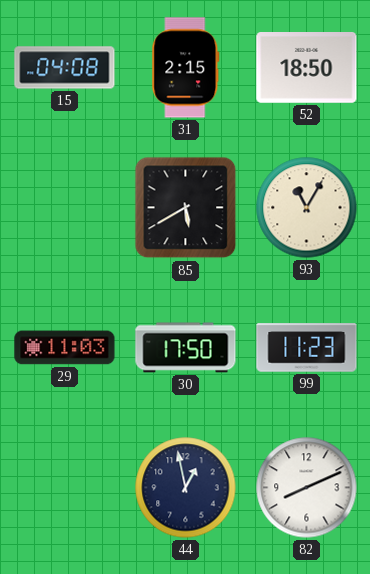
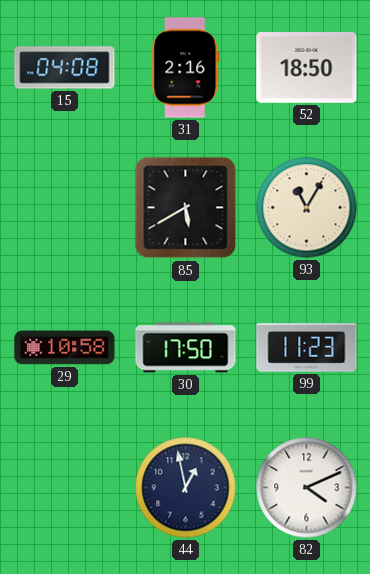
31: 2:15 -> 2:16
29: 11:03 -> 10:58
82: 8:11 -> 4:11
